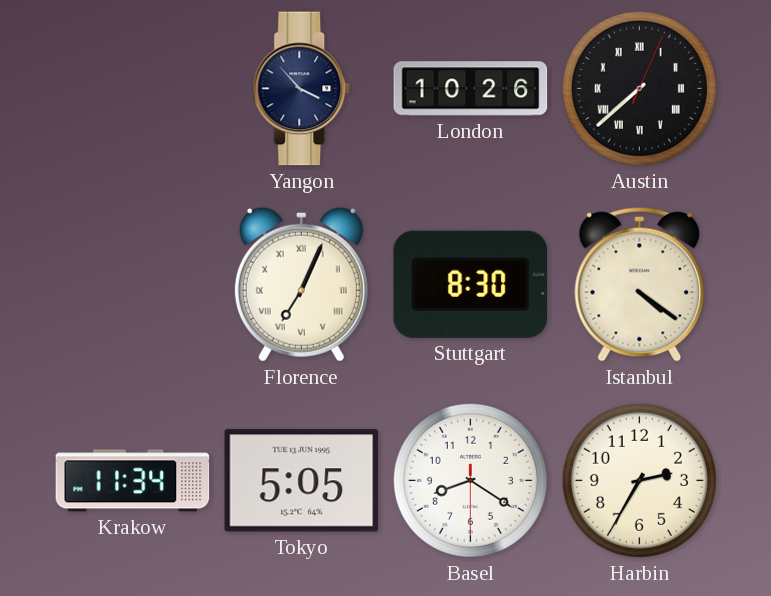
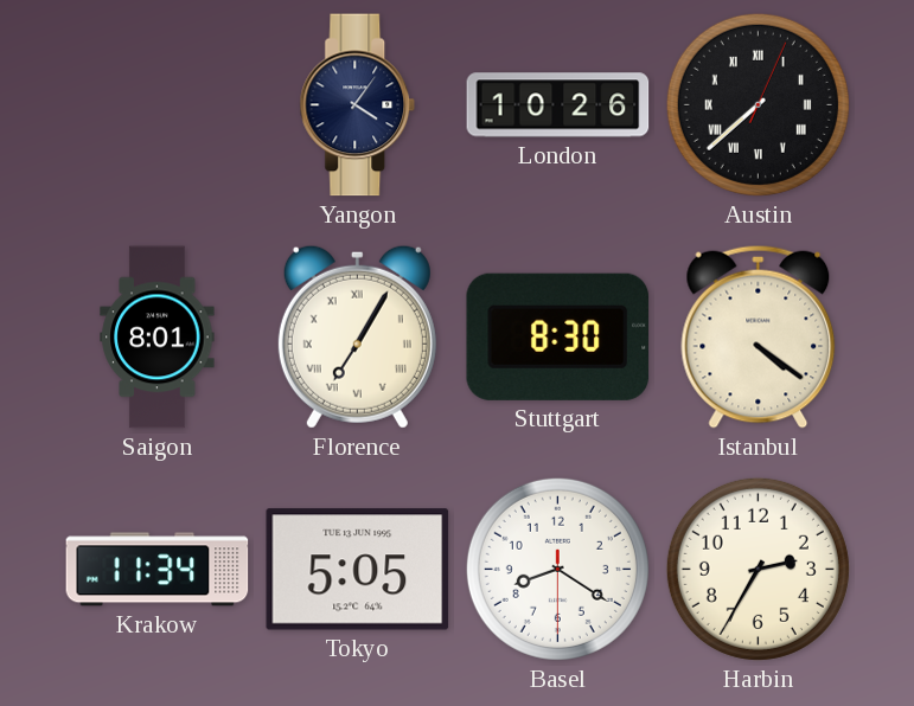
Yangon: 3:53 -> 4:06
Saigon: none -> 8:01
Florence: 7:04 -> 7:05
